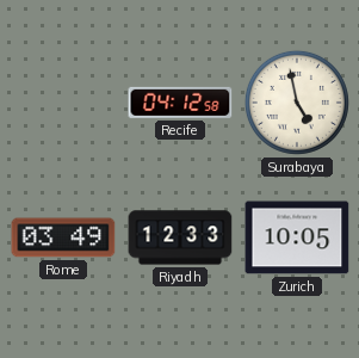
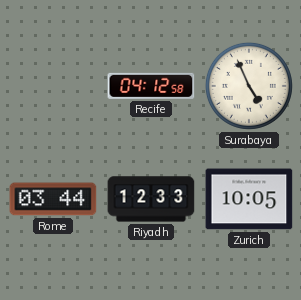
Surabaya: 4:58 -> 4:56
Rome: 03:49 -> 03:44
